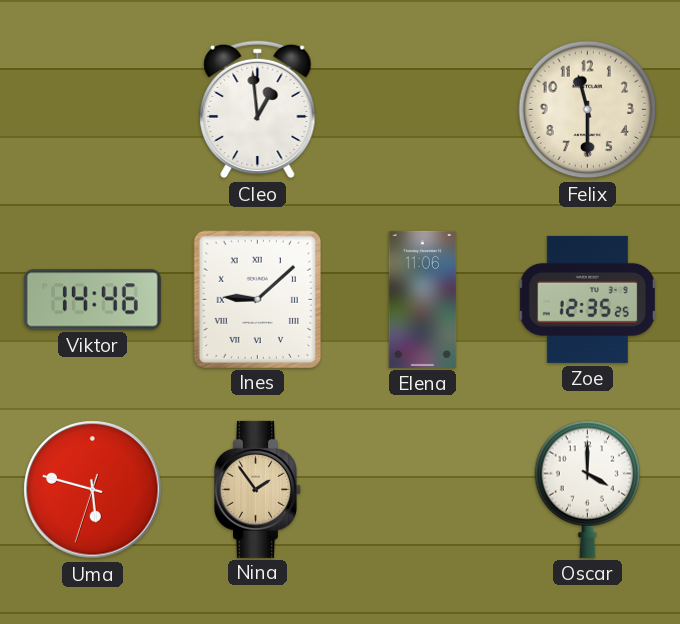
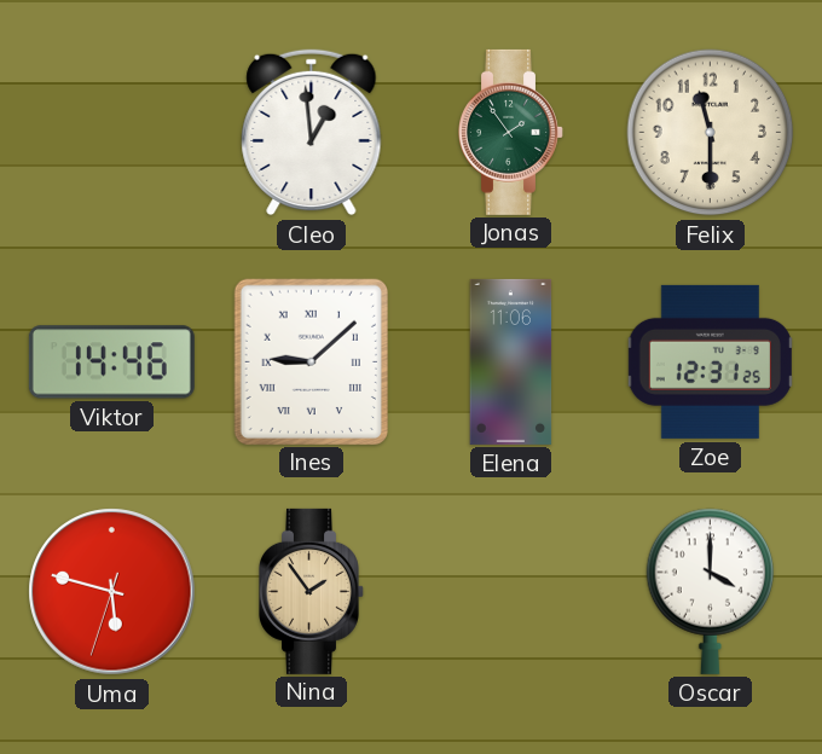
Jonas: none -> 1:54
Zoe: 12:35 -> 12:31
